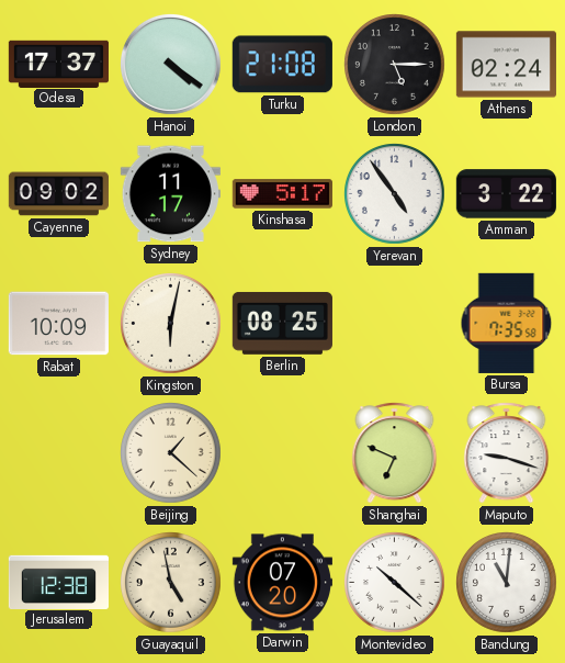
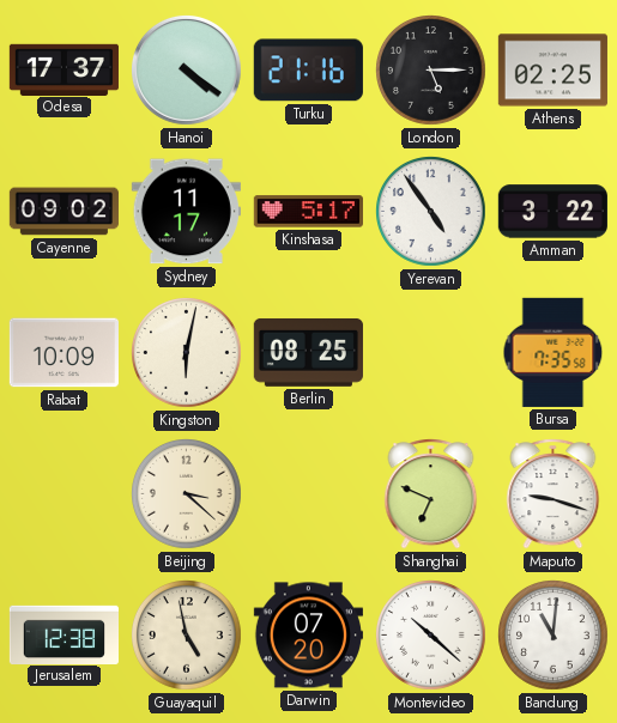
Turku: 21:08 -> 21:16
Athens: 02:24 -> 02:25
Beijing: 1:22 -> 3:22
